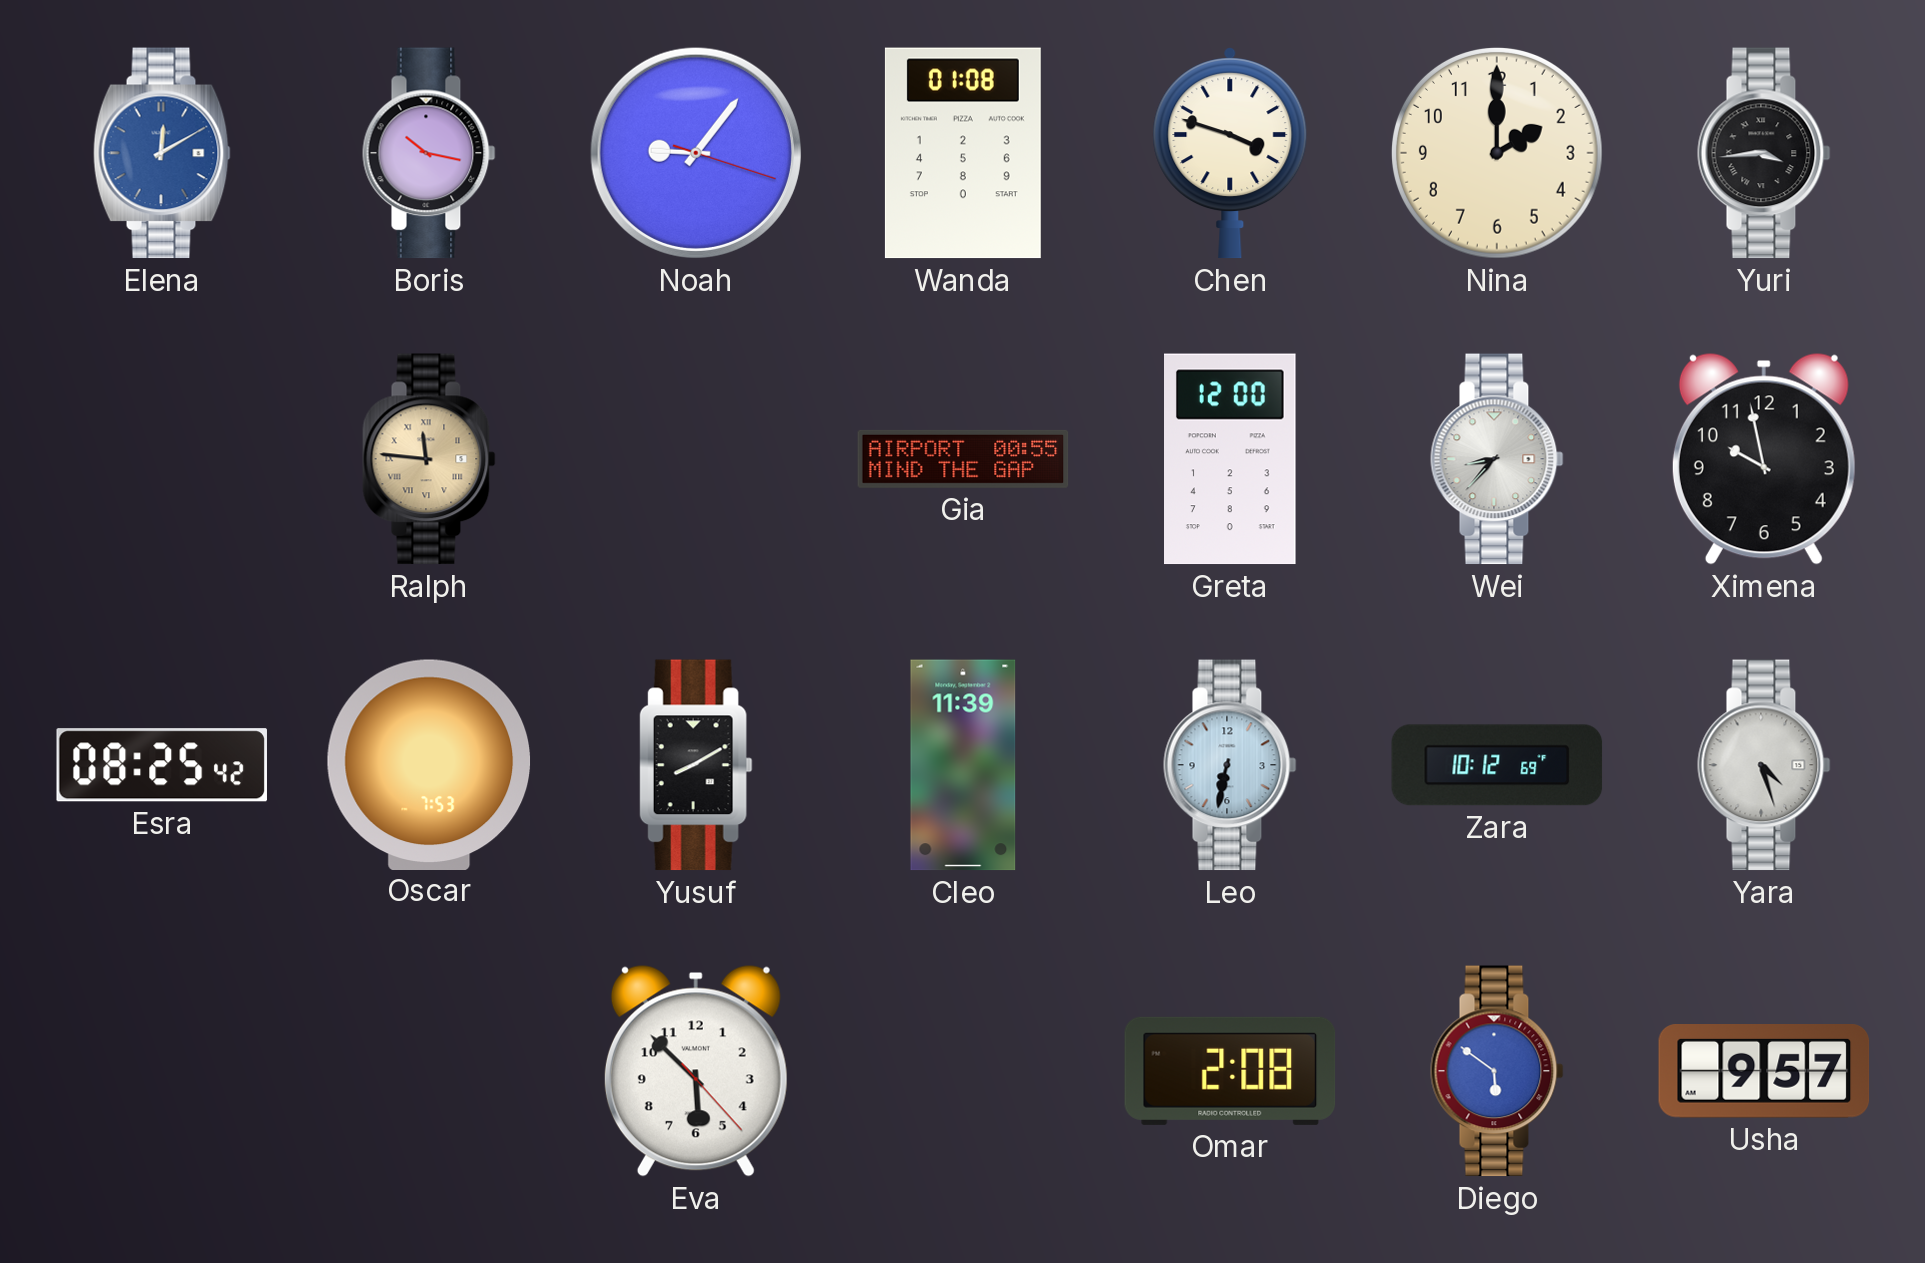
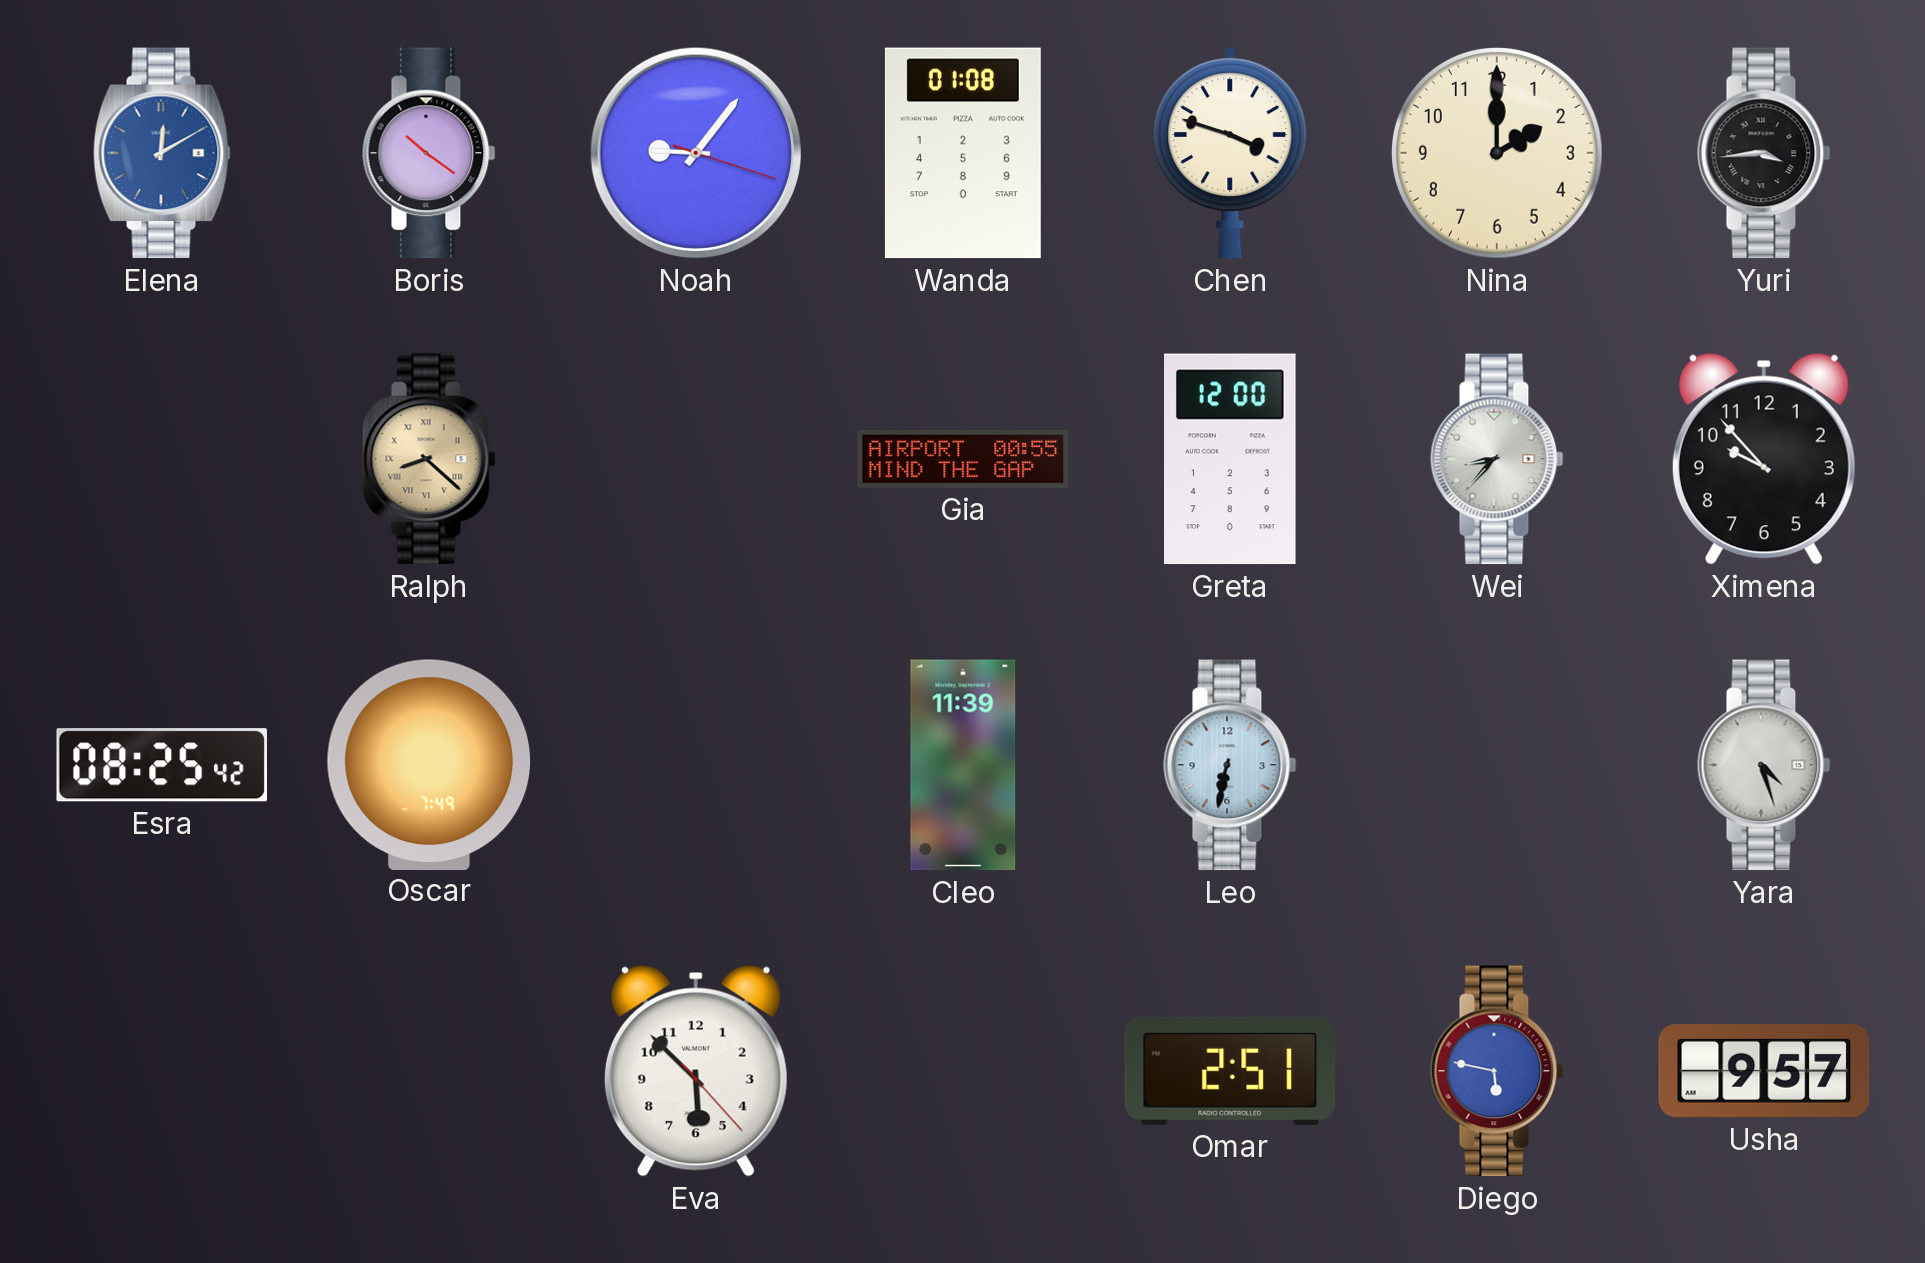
Boris: 10:17 -> 10:21
Ralph: 11:46 -> 8:22
Ximena: 9:58 -> 9:53
Oscar: 7:53 -> 7:49
Yusuf: 8:10 -> none
Zara: 10:12 -> none
Omar: 2:08 -> 2:51
Diego: 5:51 -> 5:47
